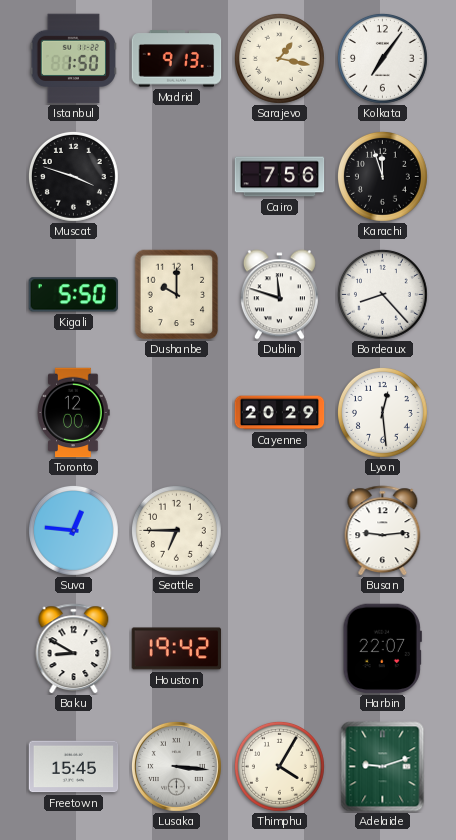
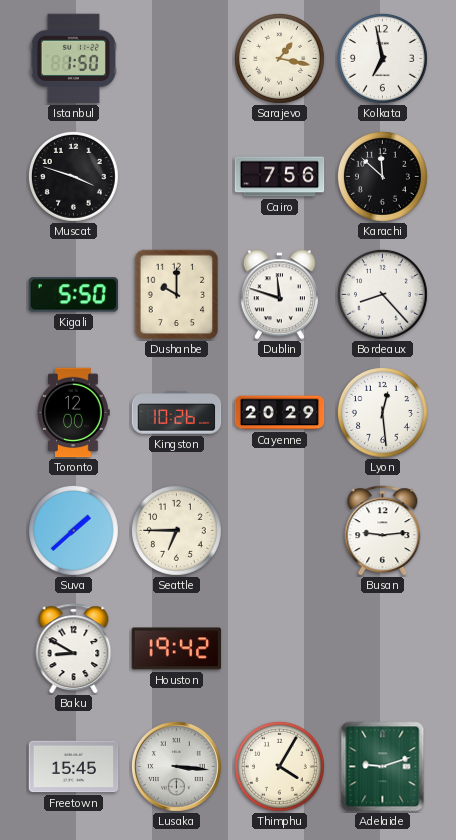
Madrid: 9:13 -> none
Kolkata: 7:06 -> 6:58
Karachi: 11:57 -> 11:52
Kingston: none -> 10:26
Suva: 12:46 -> 1:38
Harbin: 22:07 -> none
